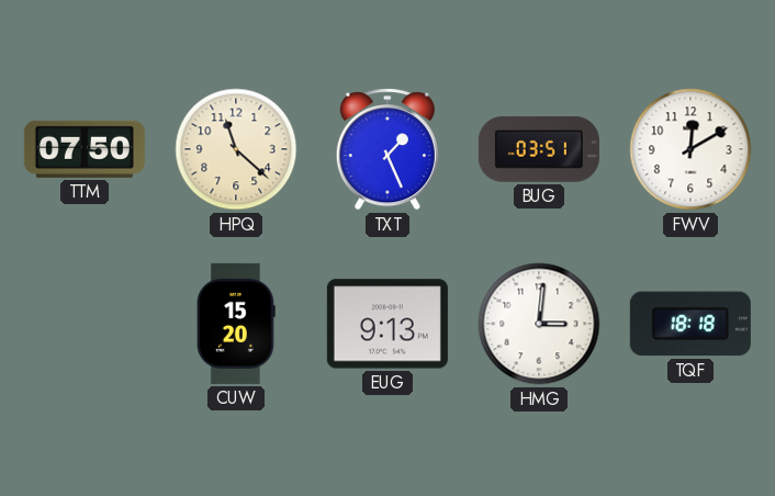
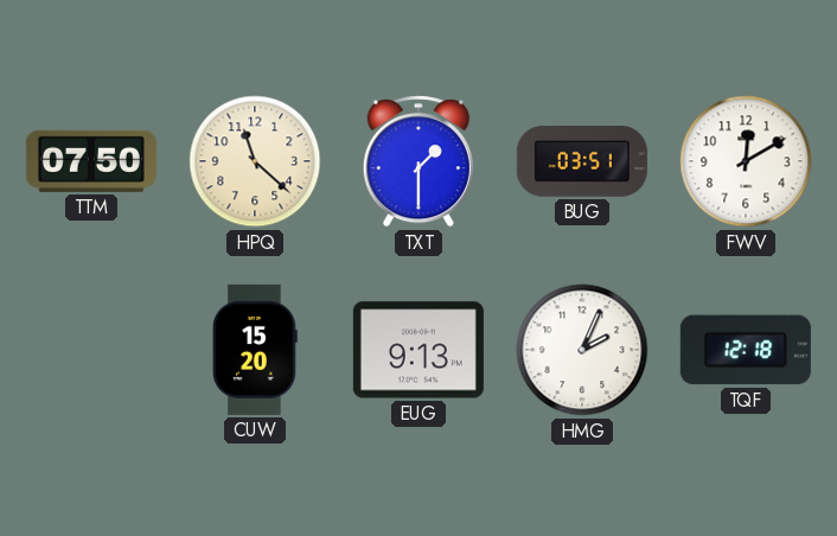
TXT: 1:26 -> 1:30
HMG: 3:01 -> 2:04
TQF: 18:18 -> 12:18
